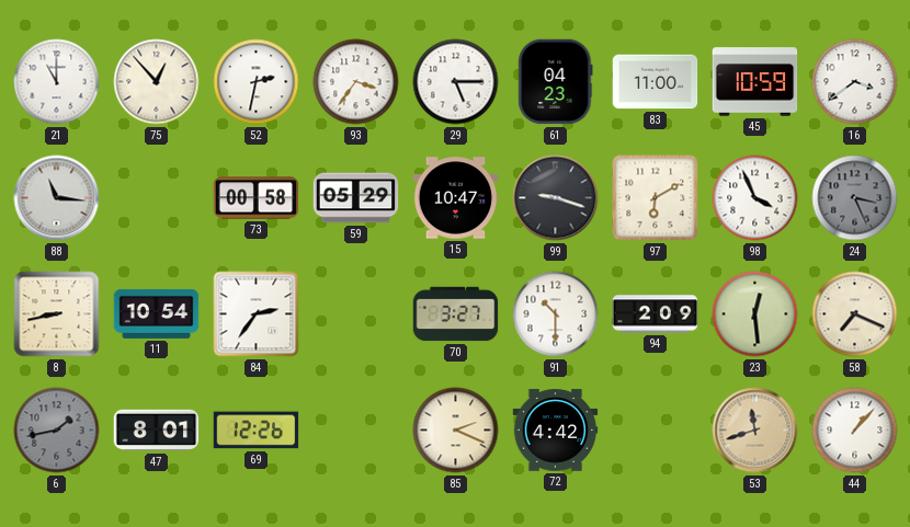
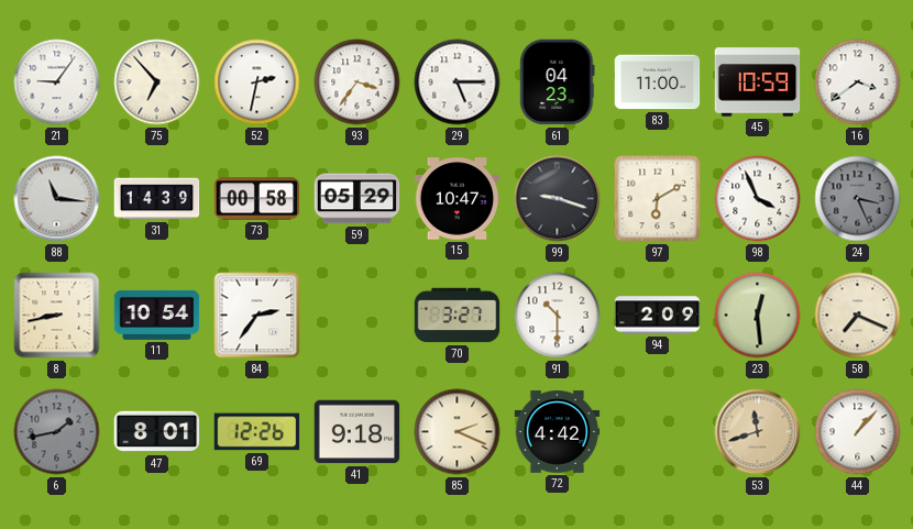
21: 11:00 -> 9:06
75: 12:53 -> 6:53
31: none -> 14:39
41: none -> 9:18
